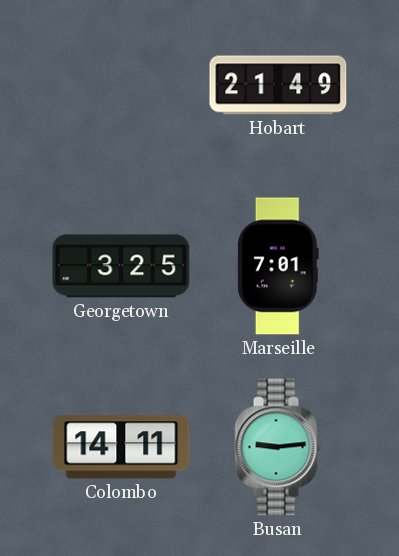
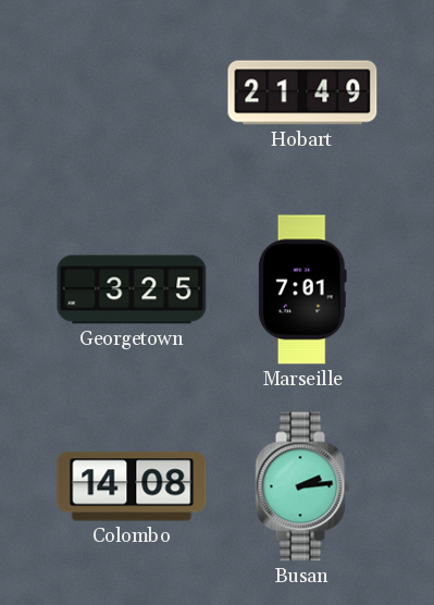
Colombo: 14:11 -> 14:08
Busan: 9:14 -> 2:14
